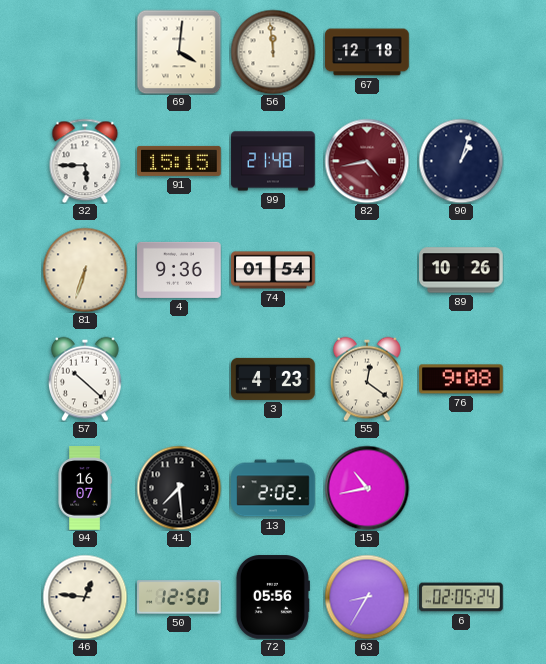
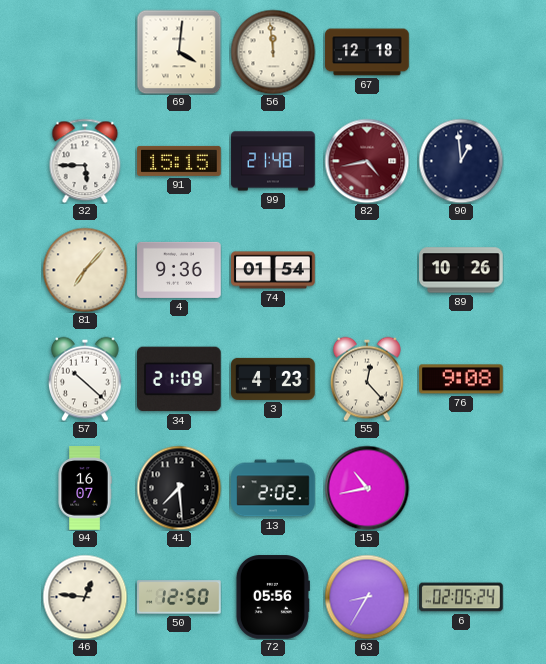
90: 1:03 -> 12:59
81: 6:33 -> 7:07
34: none -> 21:09
55: 12:21 -> 12:23
